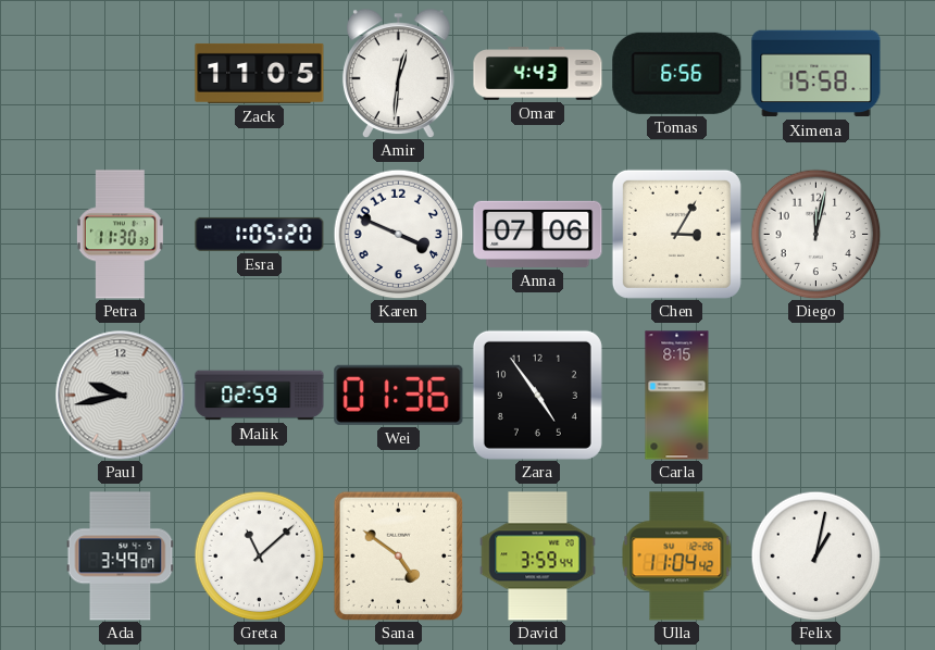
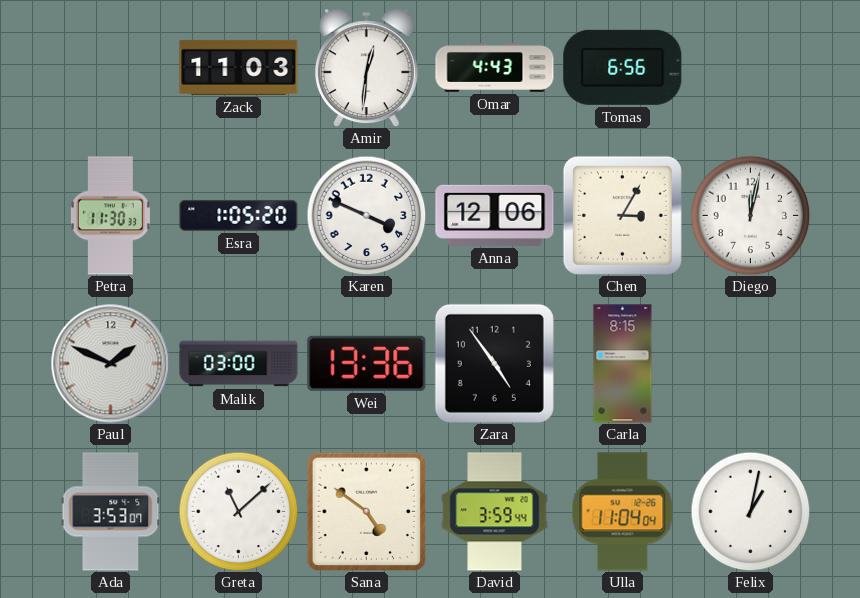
Zack: 11:05 -> 11:03
Ximena: 15:58 -> none
Anna: 07:06 -> 12:06
Paul: 9:43 -> 1:49
Malik: 02:59 -> 03:00
Wei: 01:36 -> 13:36
Ada: 3:49 -> 3:53
Ulla: 11:04:42 -> 11:04:04
